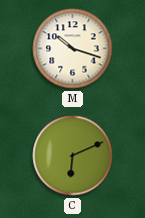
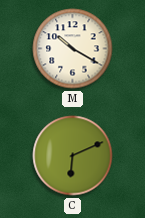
M: 10:18 -> 10:20
